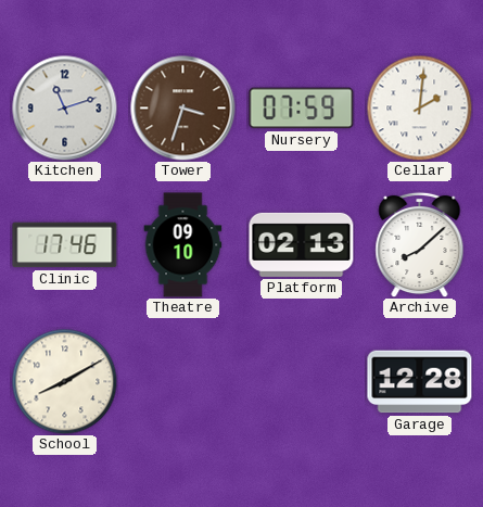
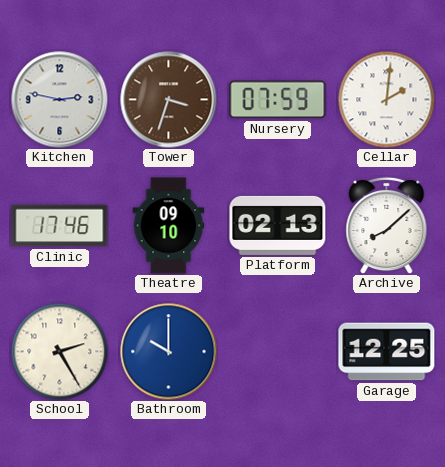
Kitchen: 11:12 -> 2:47
School: 8:10 -> 2:25
Bathroom: none -> 10:00
Garage: 12:28 -> 12:25
